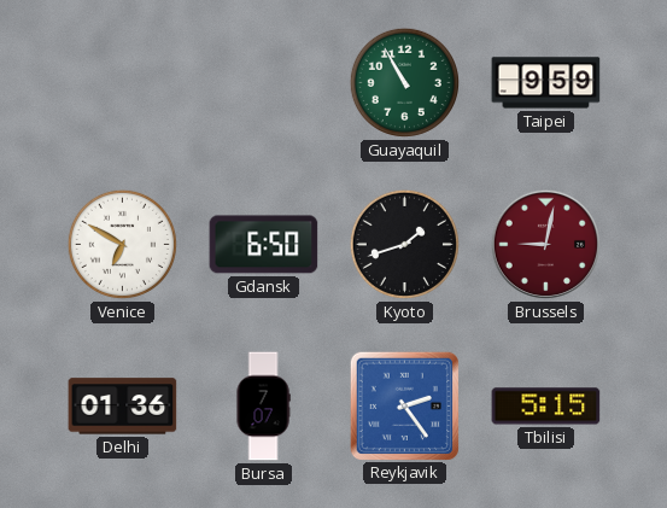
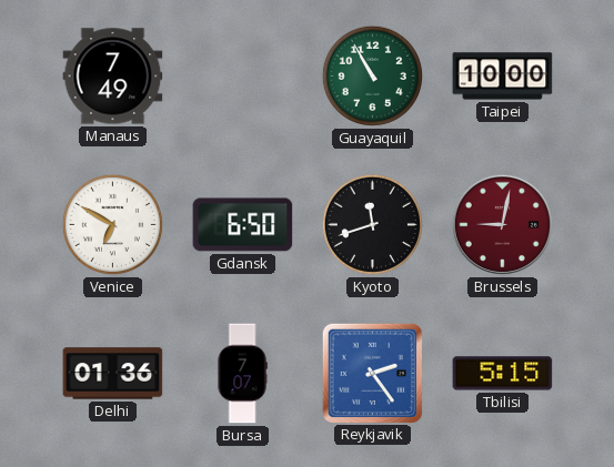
Manaus: none -> 7:49
Taipei: 9:59 -> 10:00
Kyoto: 1:42 -> 11:42
